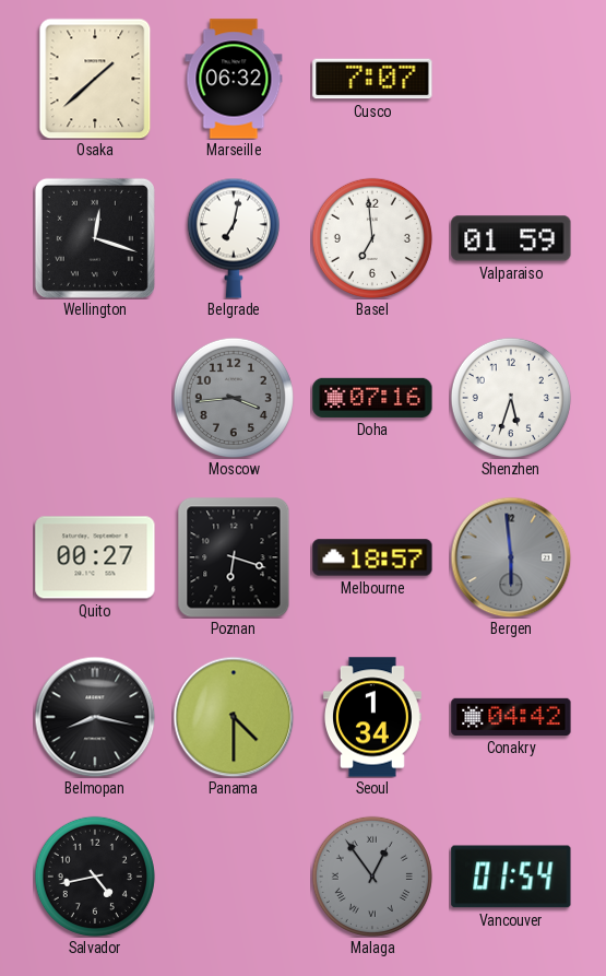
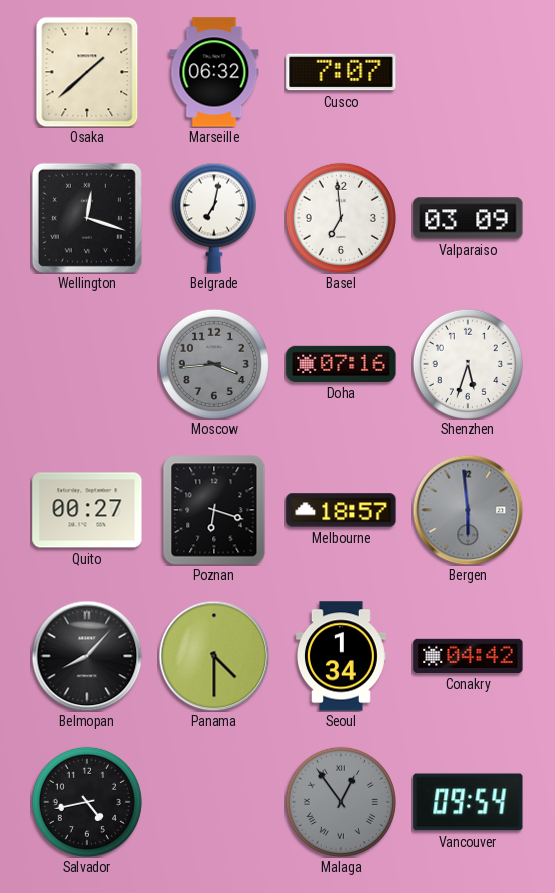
Valparaiso: 01:59 -> 03:09
Belmopan: 8:17 -> 8:07
Vancouver: 01:54 -> 09:54
